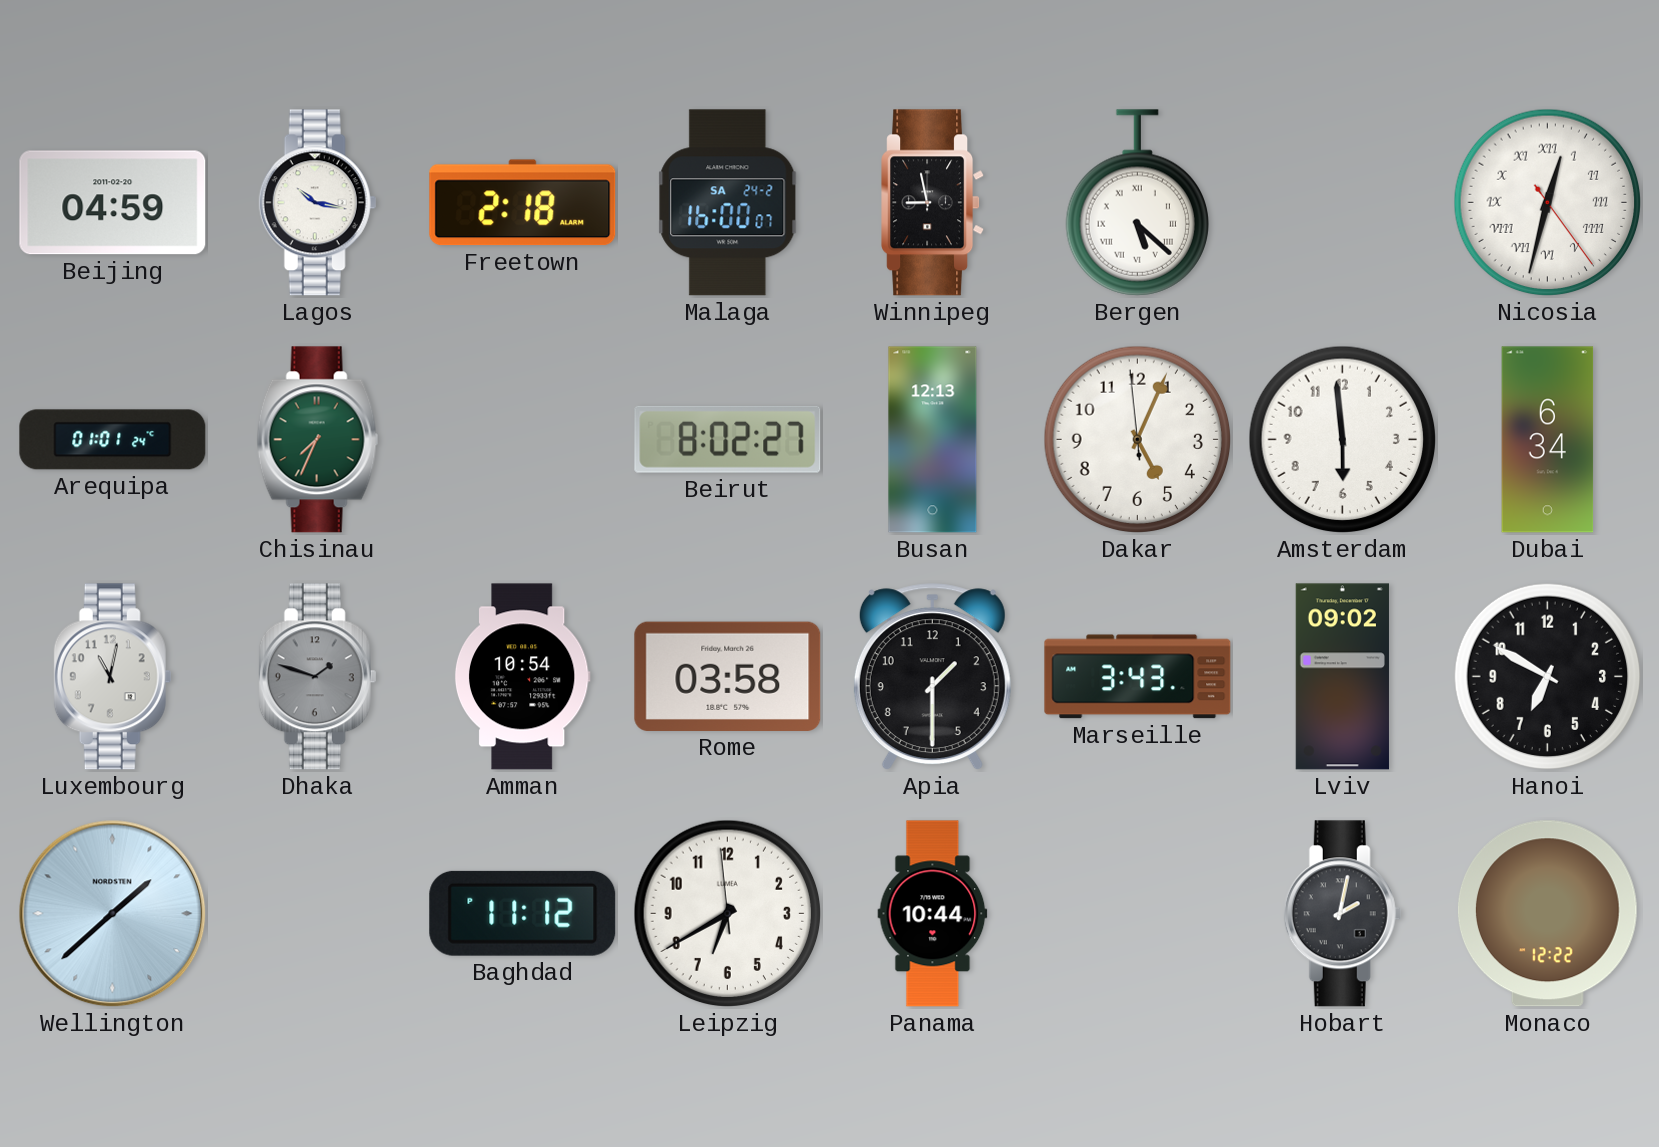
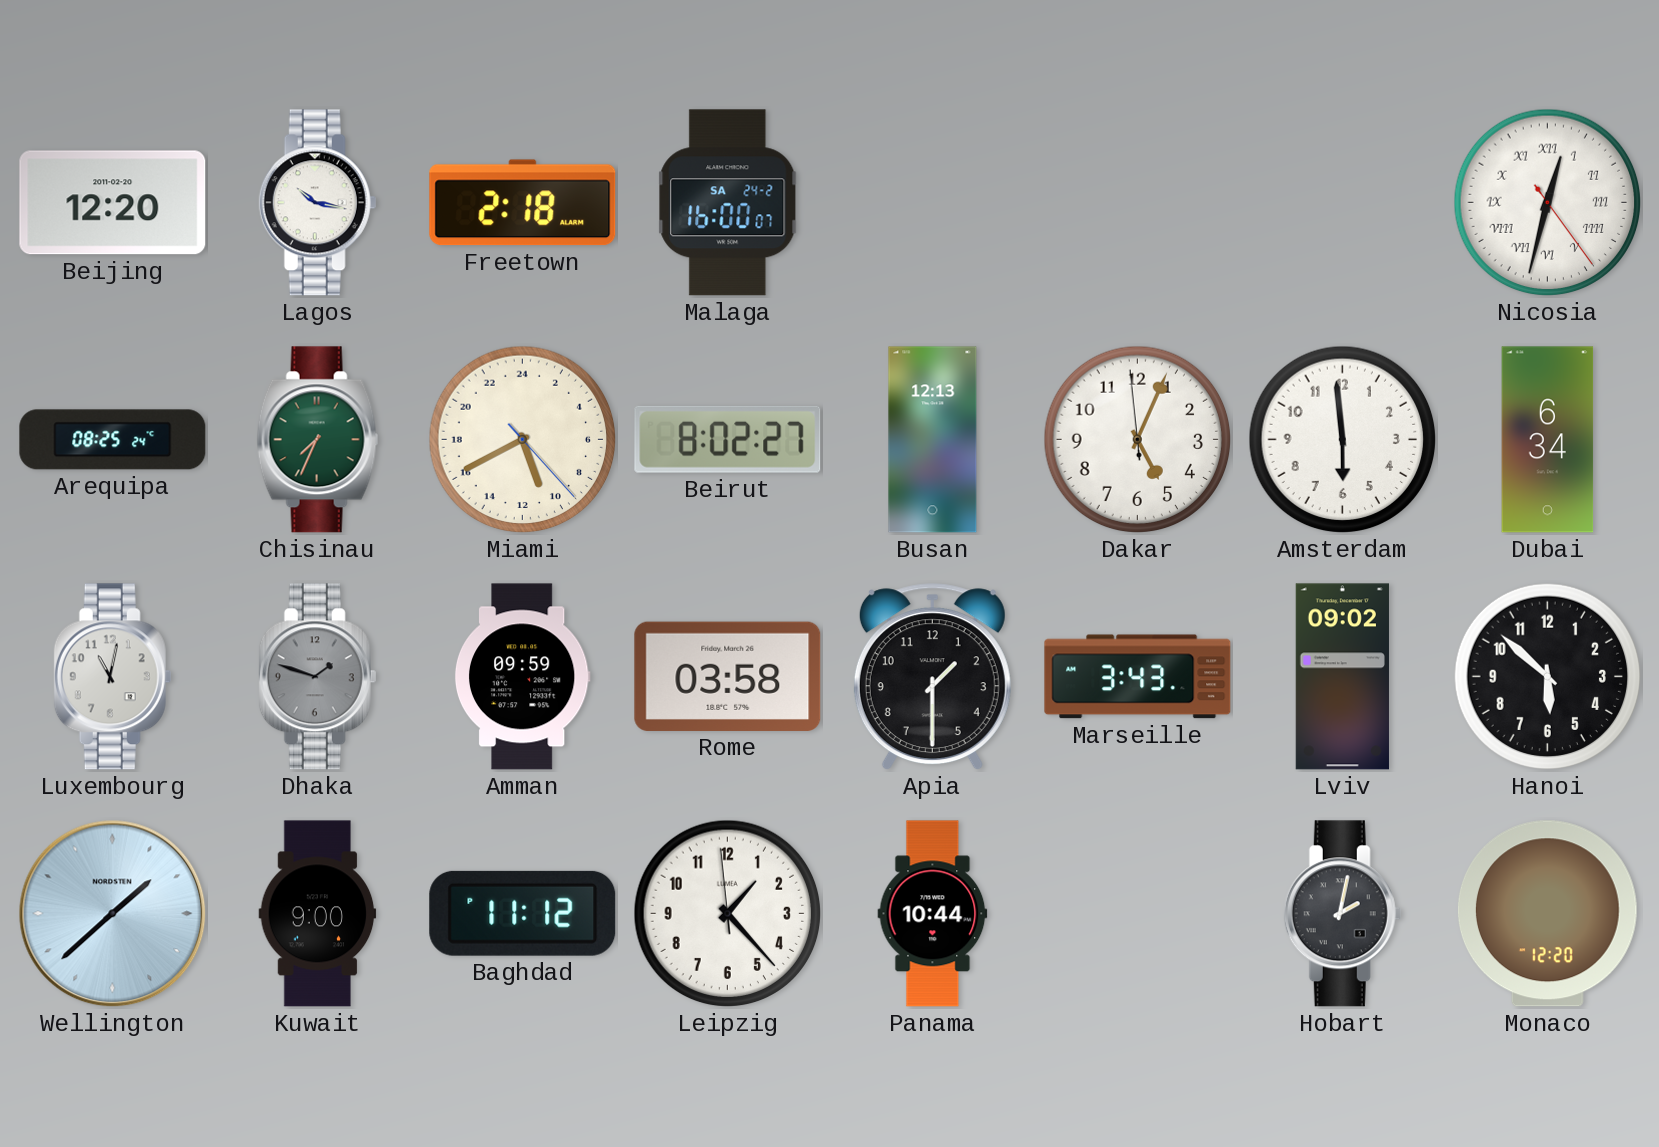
Beijing: 04:59 -> 12:20
Winnipeg: 8:58 -> none
Bergen: 5:22 -> none
Arequipa: 01:01 -> 08:25
Miami: none -> 10:40
Amman: 10:54 -> 09:59
Hanoi: 6:50 -> 5:52
Kuwait: none -> 9:00
Leipzig: 6:39 -> 1:22
Monaco: 12:22 -> 12:20
